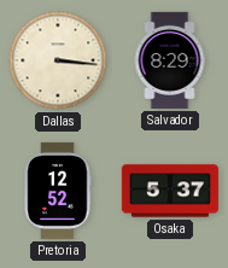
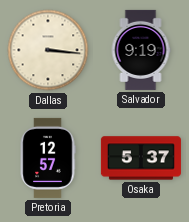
Salvador: 8:29 -> 9:19
Pretoria: 12:52 -> 12:57
